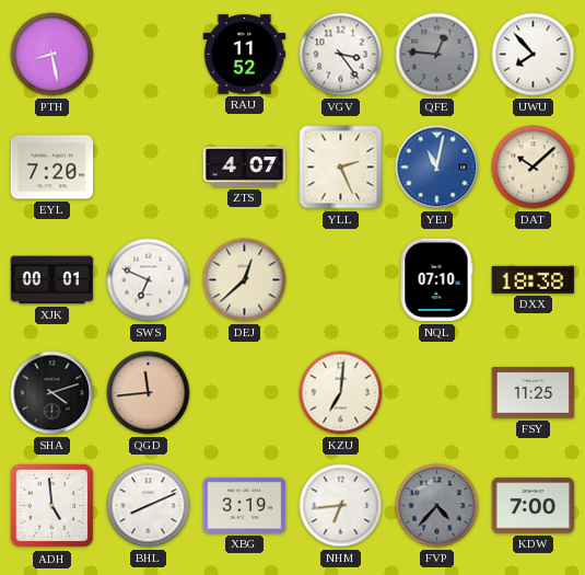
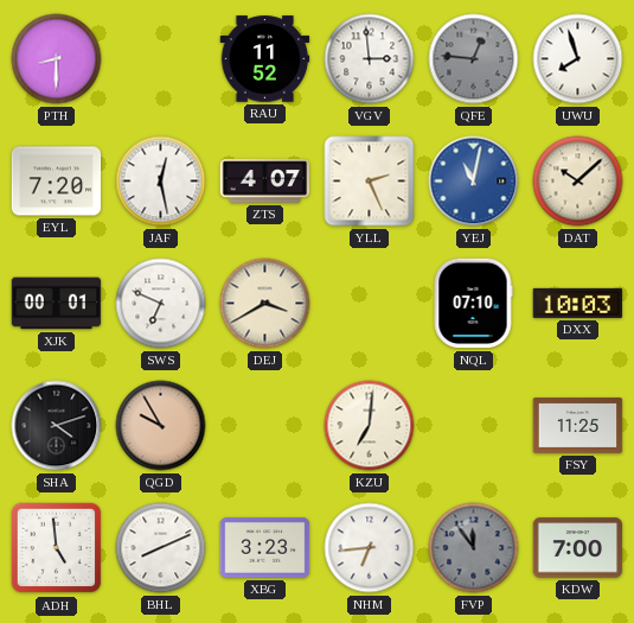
PTH: 8:28 -> 8:30
VGV: 3:24 -> 2:59
UWU: 7:53 -> 7:57
JAF: none -> 12:28
DEJ: 12:38 -> 3:40
DXX: 18:38 -> 10:03
QGD: 11:44 -> 9:55
XBG: 3:19 -> 3:23
FVP: 4:37 -> 11:54
